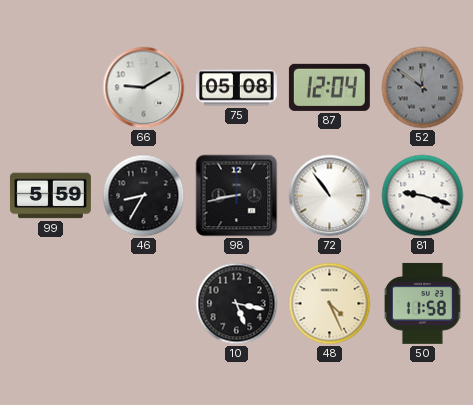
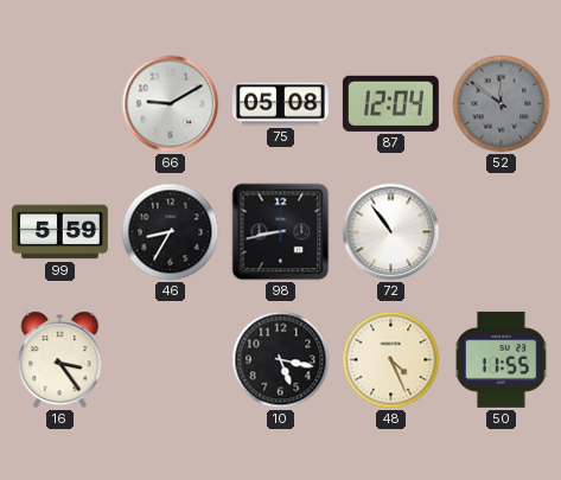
81: 9:18 -> none
16: none -> 3:24
50: 11:58 -> 11:55
